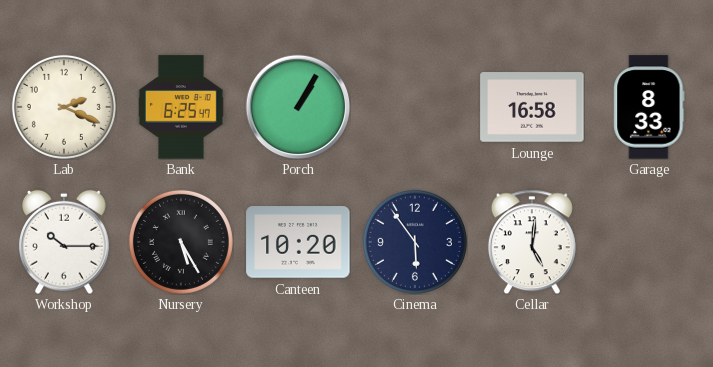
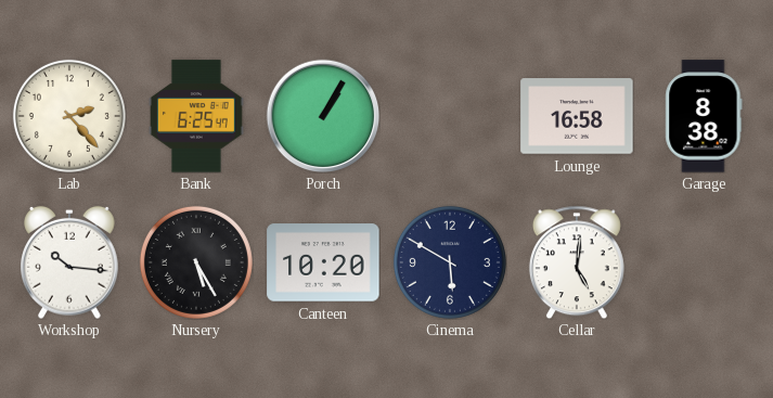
Lab: 2:19 -> 2:23
Garage: 8:33 -> 8:38
Workshop: 10:15 -> 10:16
Cinema: 5:54 -> 5:50
